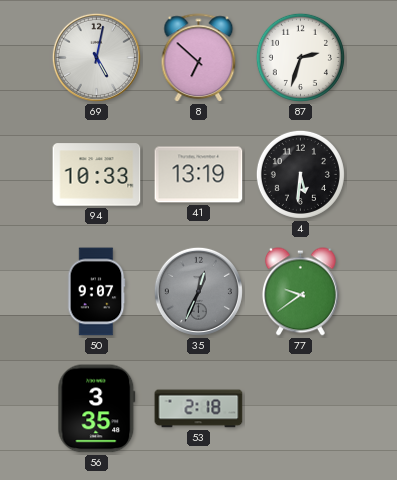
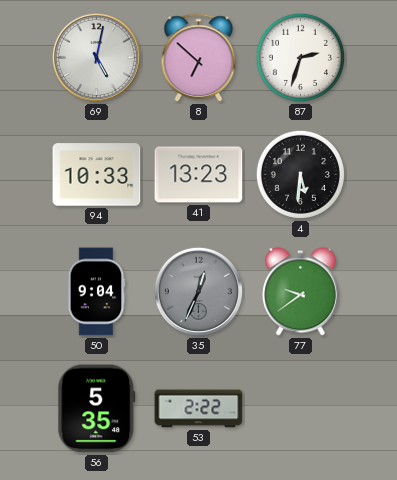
41: 13:19 -> 13:23
50: 9:07 -> 9:04
56: 3:35 -> 5:35
53: 2:18 -> 2:22
